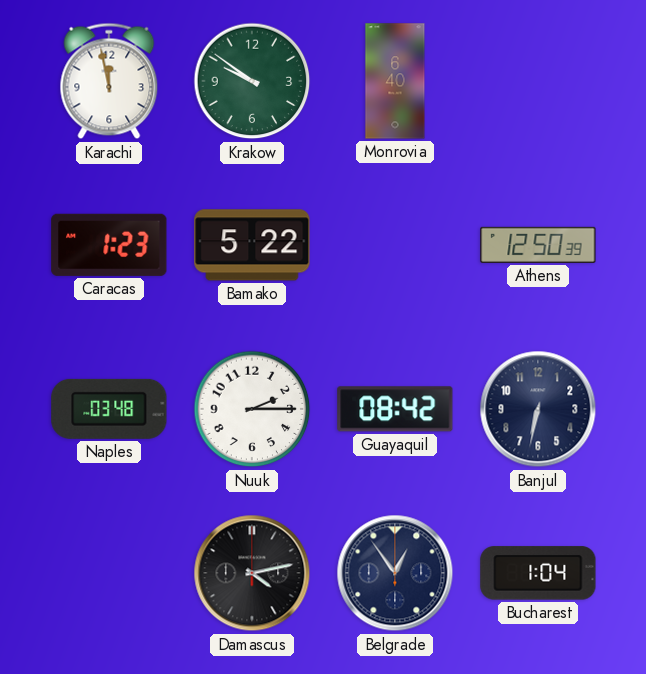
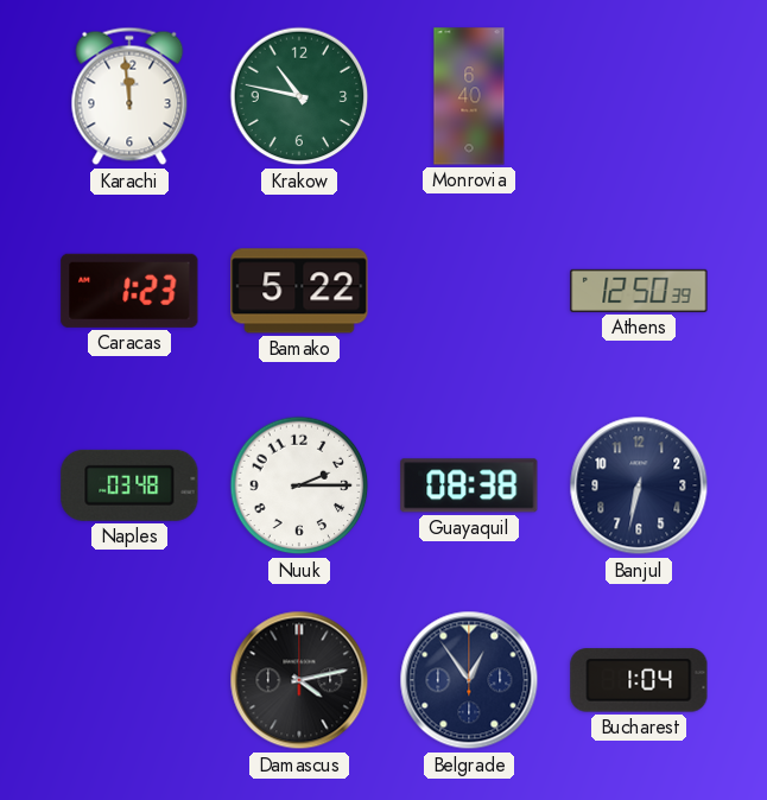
Karachi: 11:58 -> 11:59
Krakow: 9:51 -> 10:47
Guayaquil: 08:42 -> 08:38
